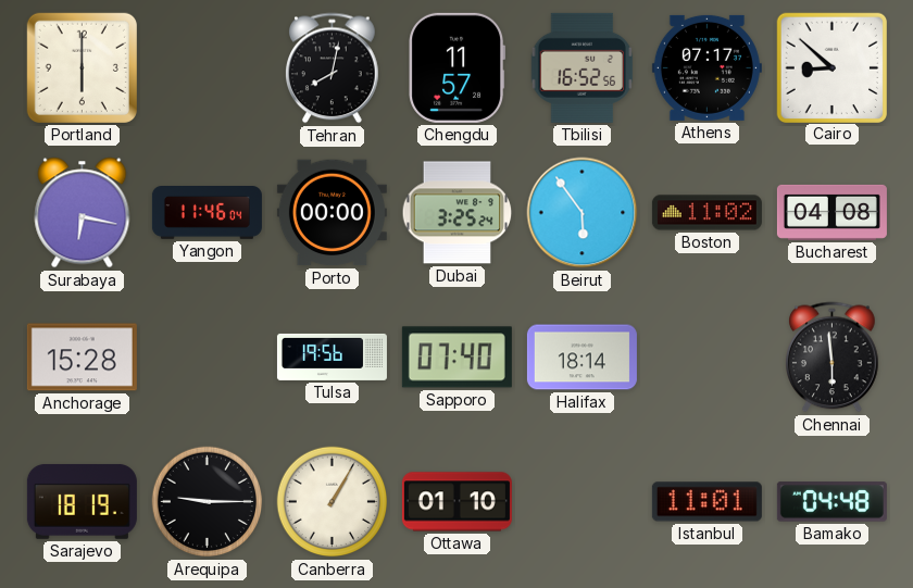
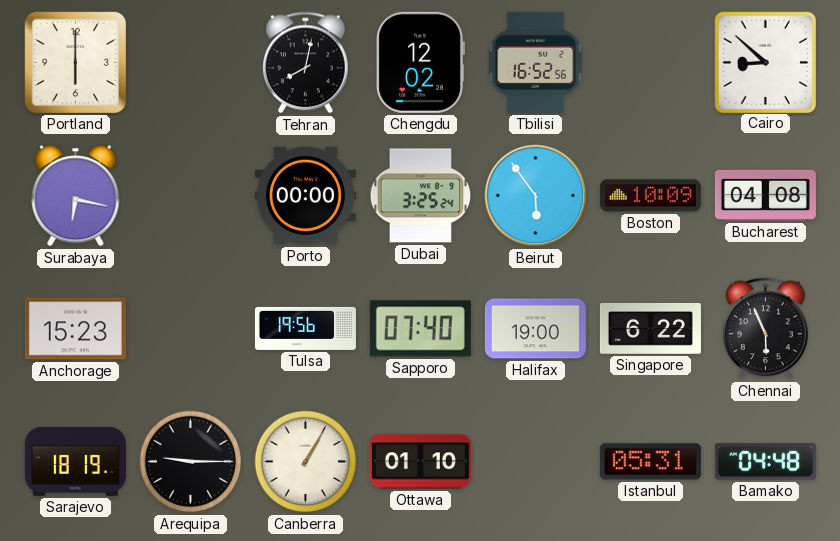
Chengdu: 11:57 -> 12:02
Athens: 07:17 -> none
Yangon: 11:46 -> none
Boston: 11:02 -> 10:09
Anchorage: 15:28 -> 15:23
Halifax: 18:14 -> 19:00
Singapore: none -> 6:22
Chennai: 5:59 -> 5:56
Istanbul: 11:01 -> 05:31
